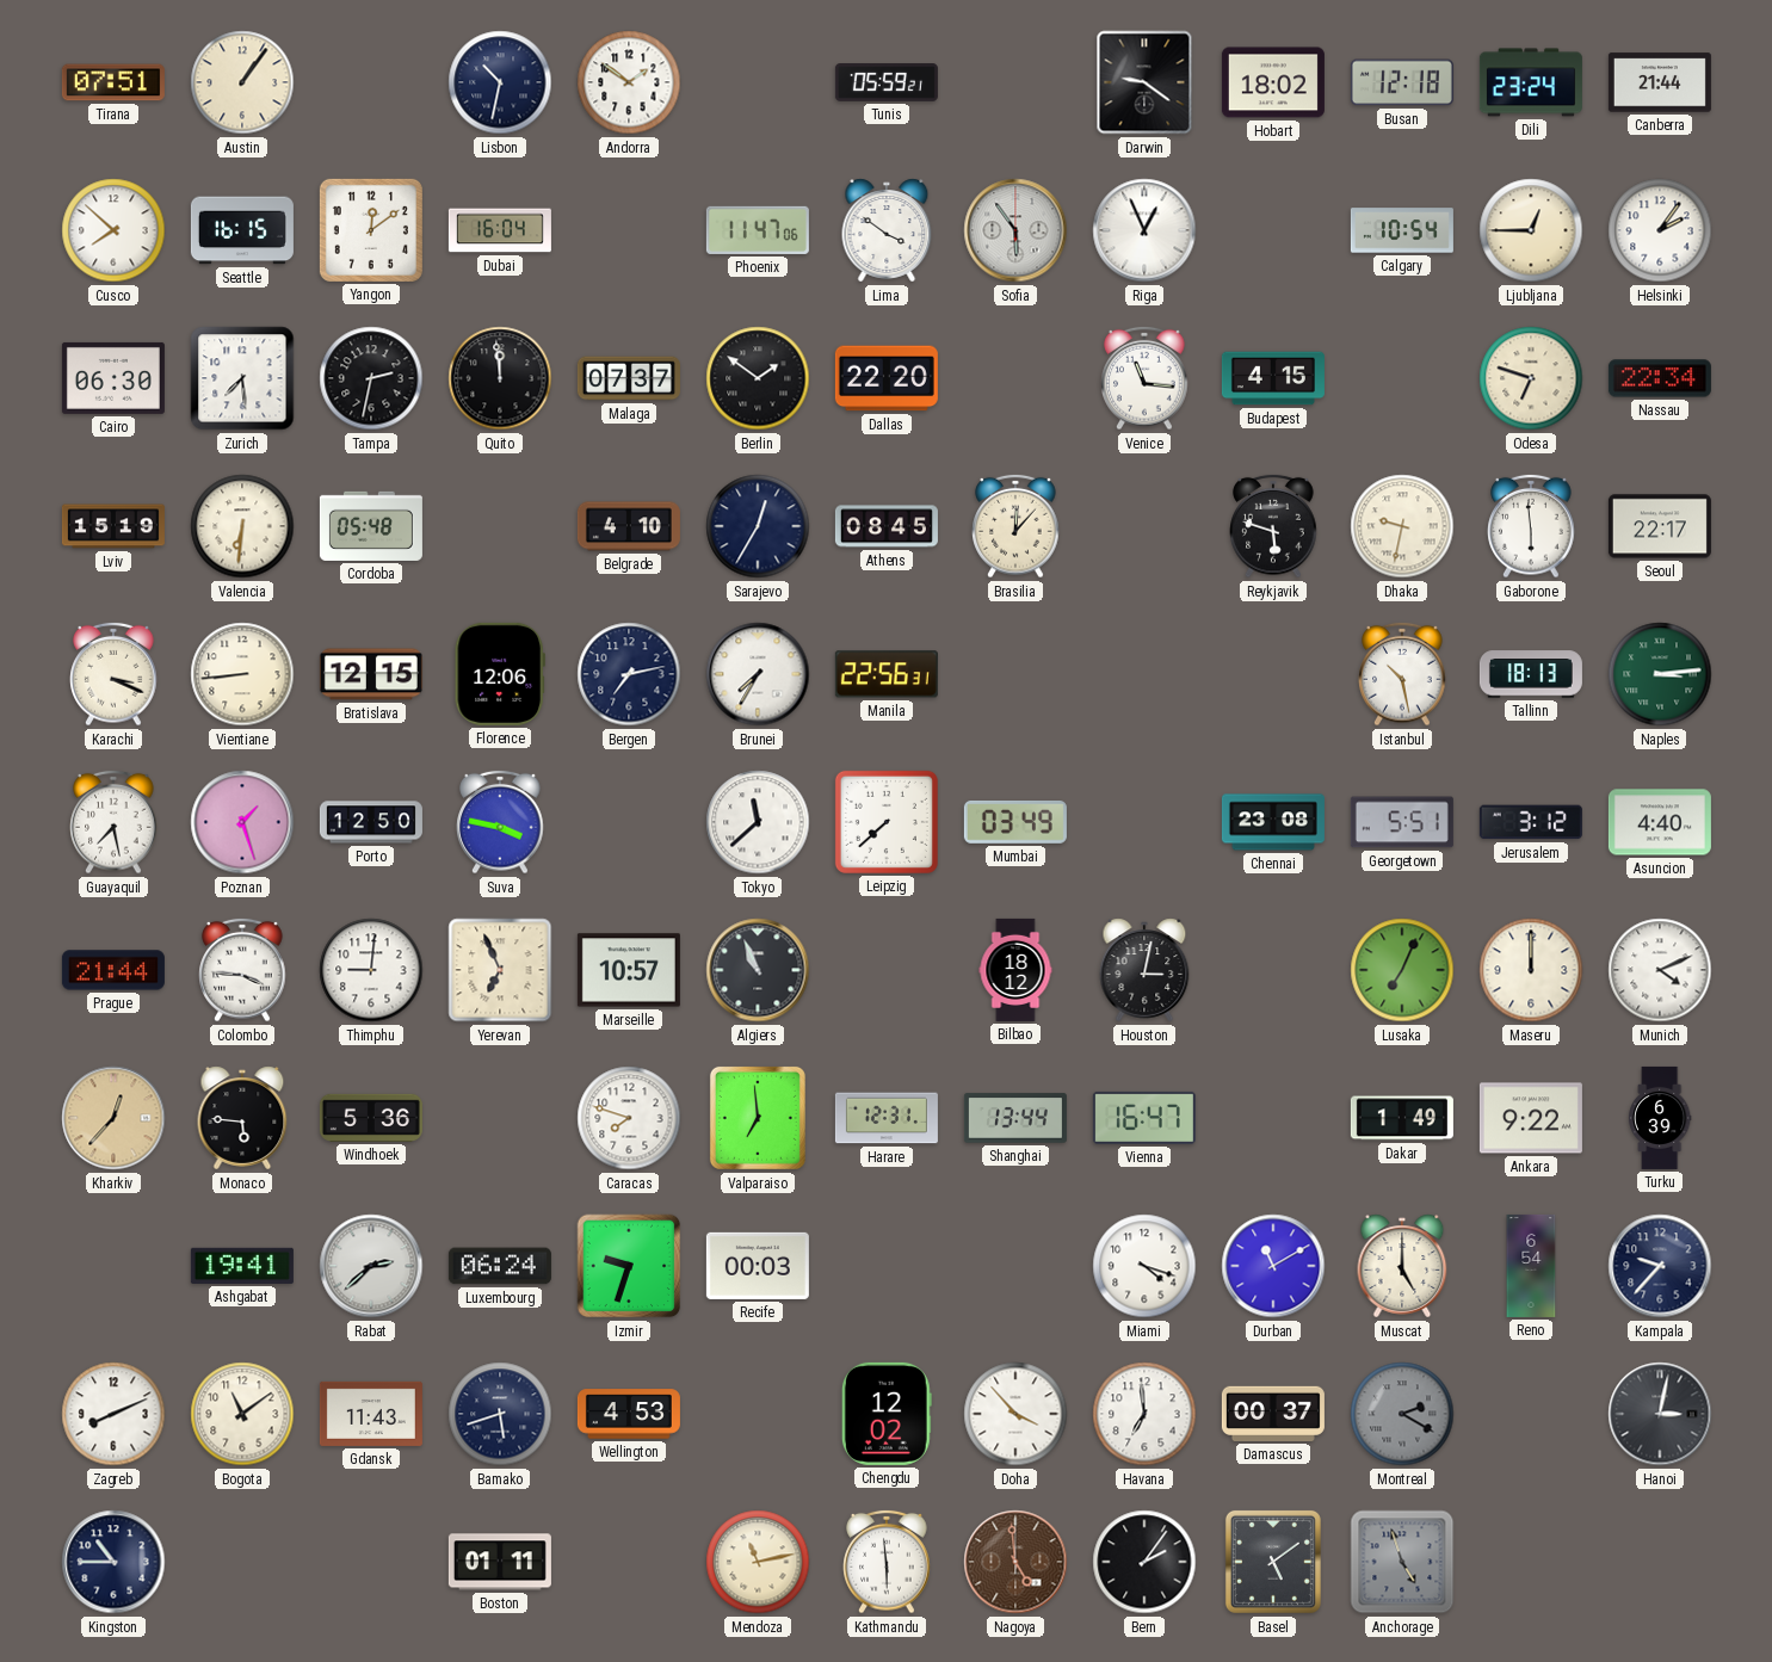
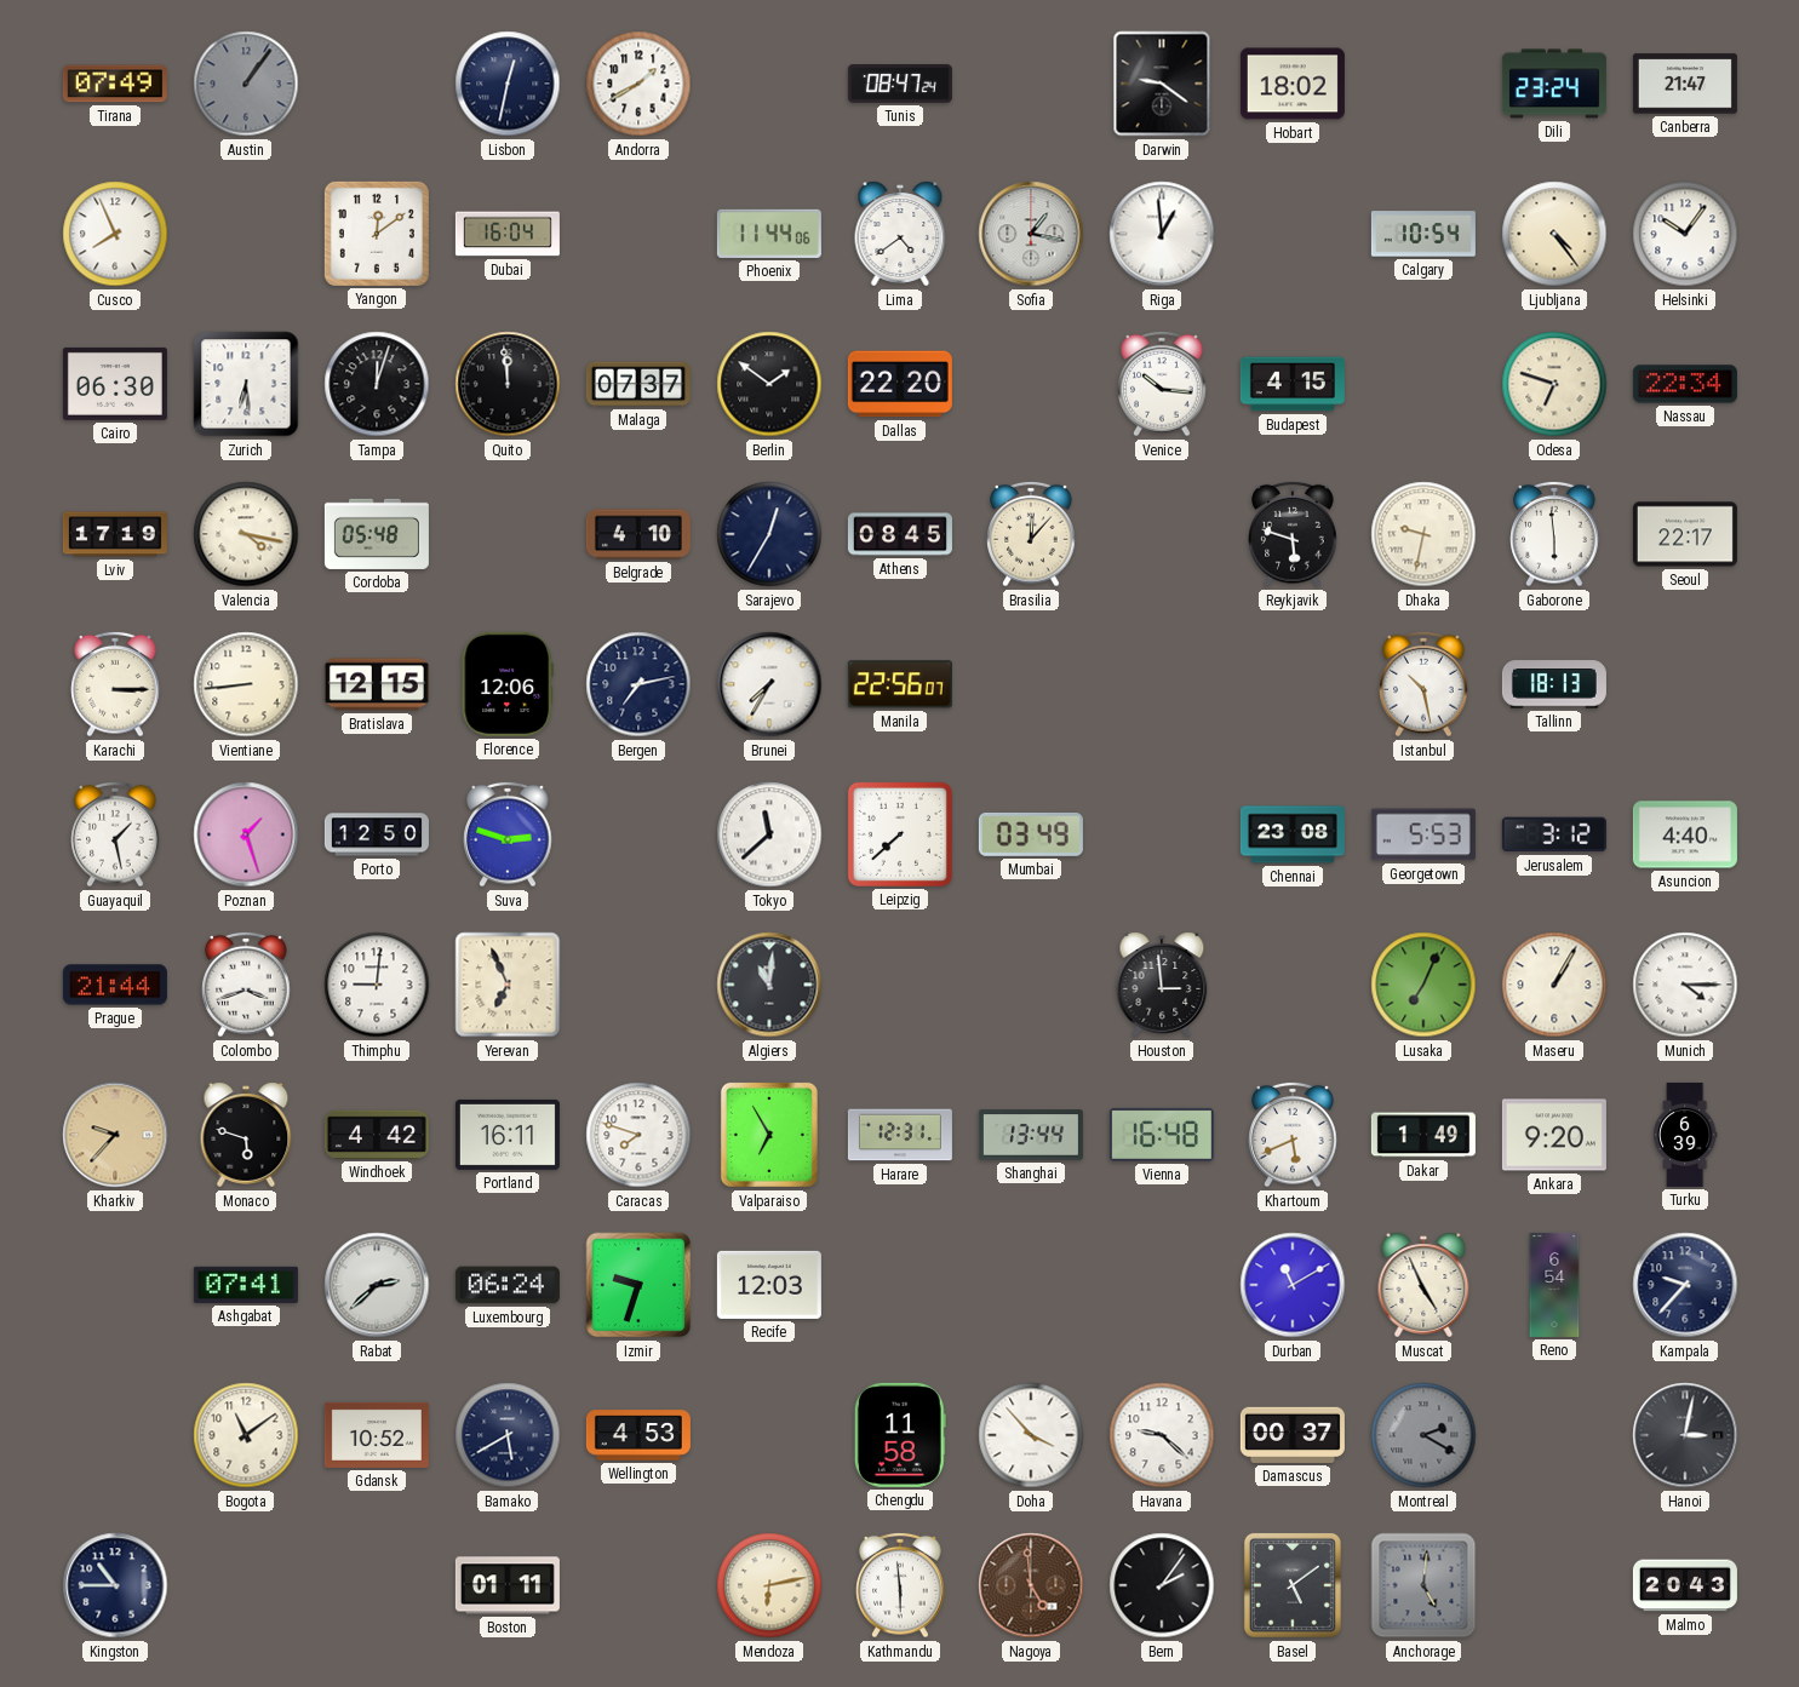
Tirana: 07:51 -> 07:49
Austin dial: cream -> grey
Lisbon: 10:32 -> 12:32
Andorra: 1:51 -> 1:40
Tunis: 05:59 -> 08:47
Busan: 12:18 -> none
Canberra: 21:44 -> 21:47
Cusco: 7:52 -> 7:56
Seattle: 16:15 -> none
Phoenix: 11:47 -> 11:44
Lima: 3:51 -> 4:39
Sofia: 5:54 -> 1:17
Riga: 12:56 -> 12:59
Ljubljana: 12:45 -> 4:24
Helsinki: 2:06 -> 10:06
Zurich: 7:29 -> 6:29
Tampa: 2:32 -> 12:03
Venice: 11:16 -> 10:16
Lviv: 15:19 -> 17:19
Valencia: 6:31 -> 4:17
Karachi: 3:19 -> 3:15
Manila: 22:56:31 -> 22:56:07
Naples: 3:14 -> none
Guayaquil: 7:28 -> 1:28
Suva: 3:47 -> 2:48
Georgetown: 5:51 -> 5:53
Colombo: 3:46 -> 3:42
Marseille: 10:57 -> none
Algiers: 10:56 -> 11:01
Bilbao: 18:12 -> none
Houston: 3:02 -> 2:59
Maseru: 12:00 -> 1:05
Munich: 4:11 -> 4:15
Kharkiv: 12:37 -> 9:37
Monaco: 5:46 -> 5:48
Windhoek: 5:36 -> 4:42
Portland: none -> 16:11
Valparaiso: 6:59 -> 6:55
Vienna: 16:47 -> 16:48
Khartoum: none -> 5:41
Ankara: 9:22 -> 9:20
Ashgabat: 19:41 -> 07:41
Recife: 00:03 -> 12:03
Miami: 4:18 -> none
Muscat: 5:00 -> 4:56
Zagreb: 8:11 -> none
Gdansk: 11:43 -> 10:52
Bamako: 5:42 -> 5:40
Chengdu: 12:02 -> 11:58
Havana: 6:59 -> 9:22
Mendoza: 11:13 -> 6:13
Anchorage: 4:57 -> 5:01
Malmo: none -> 20:43
